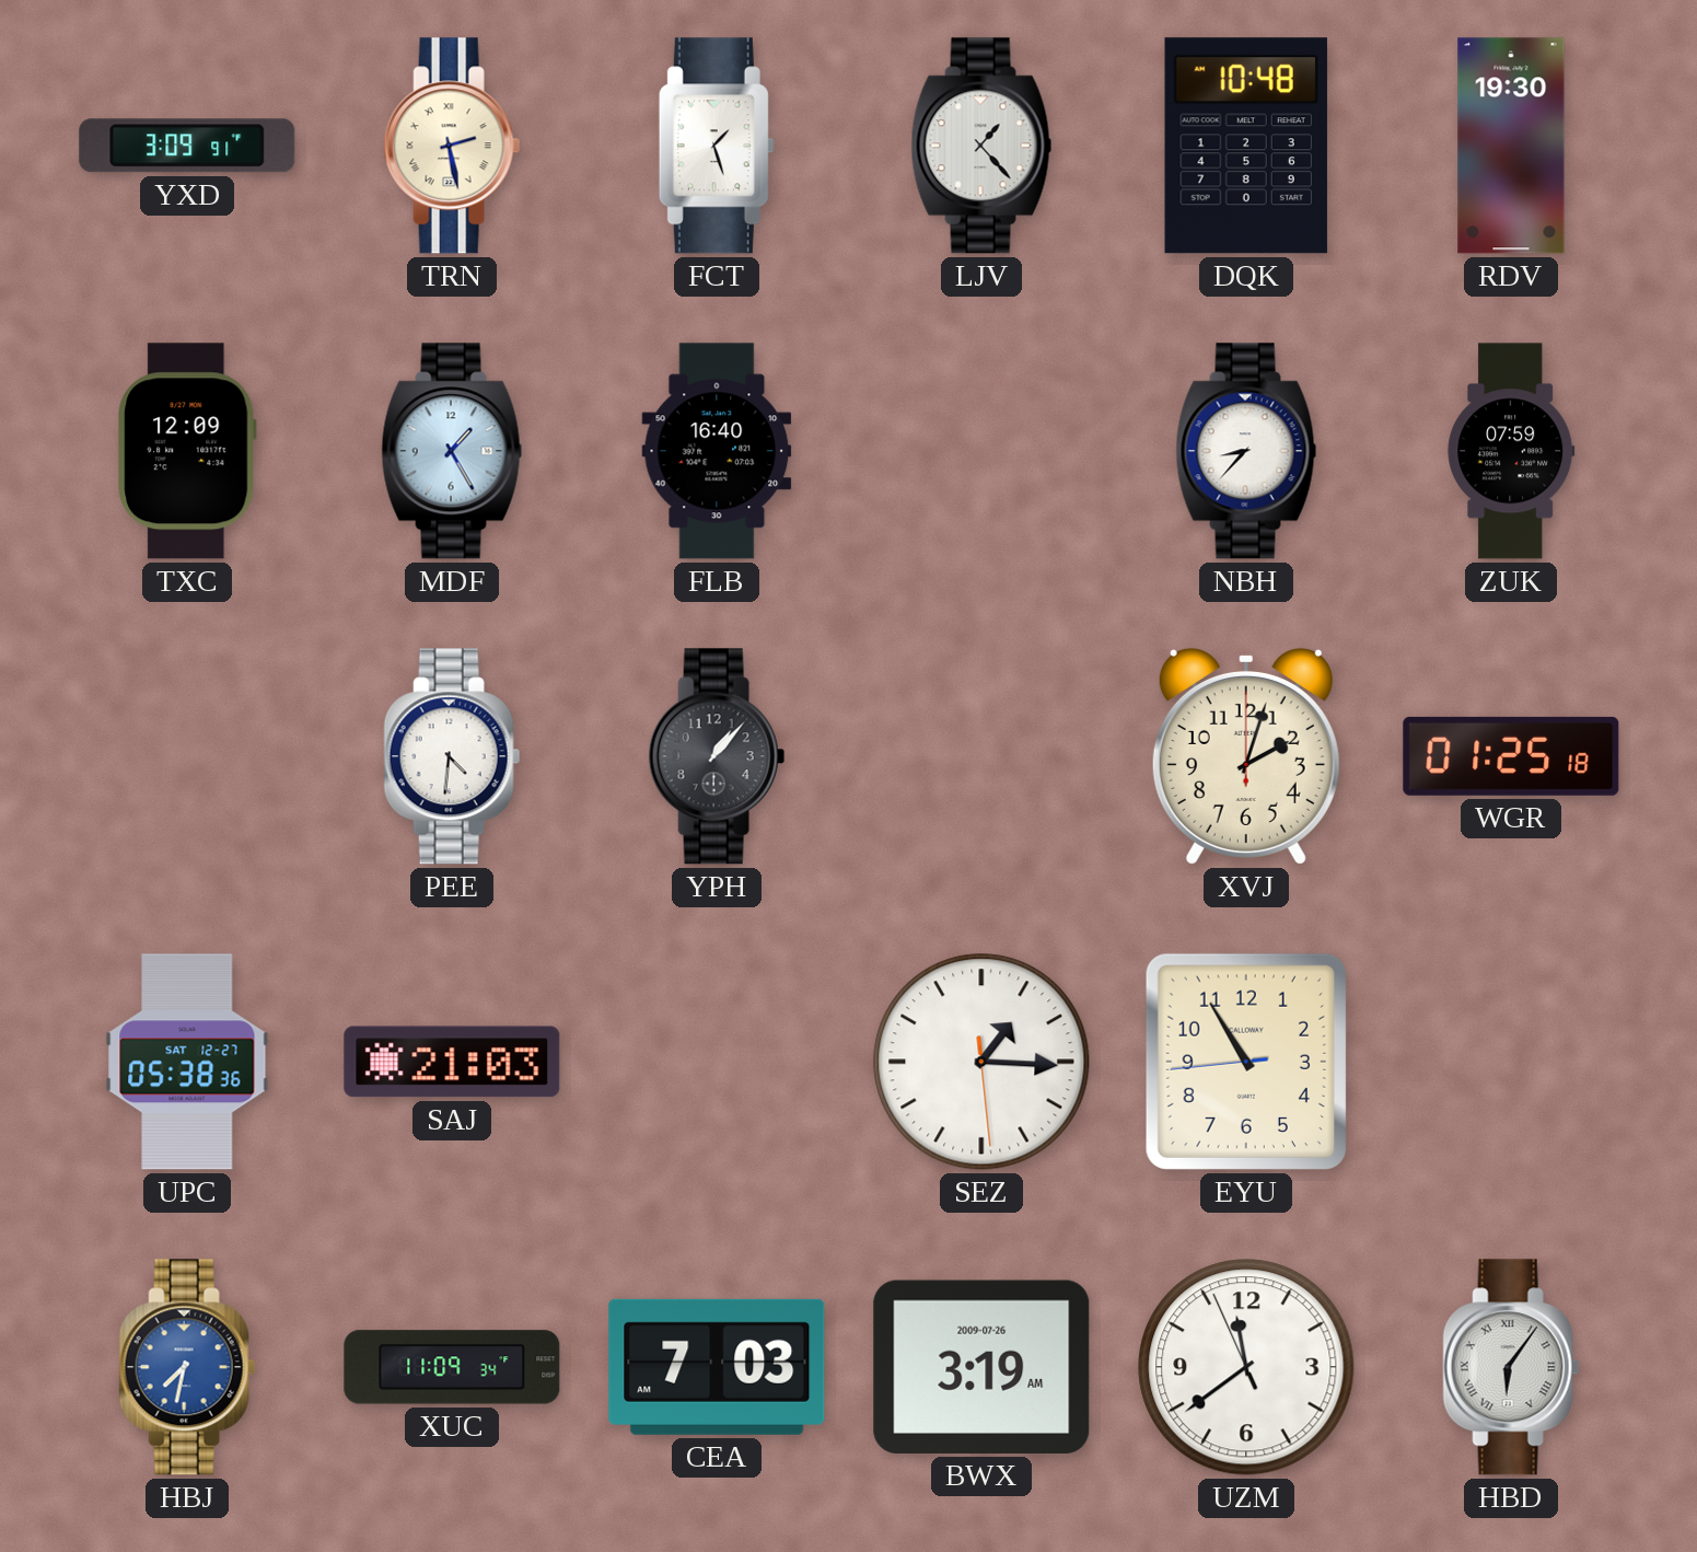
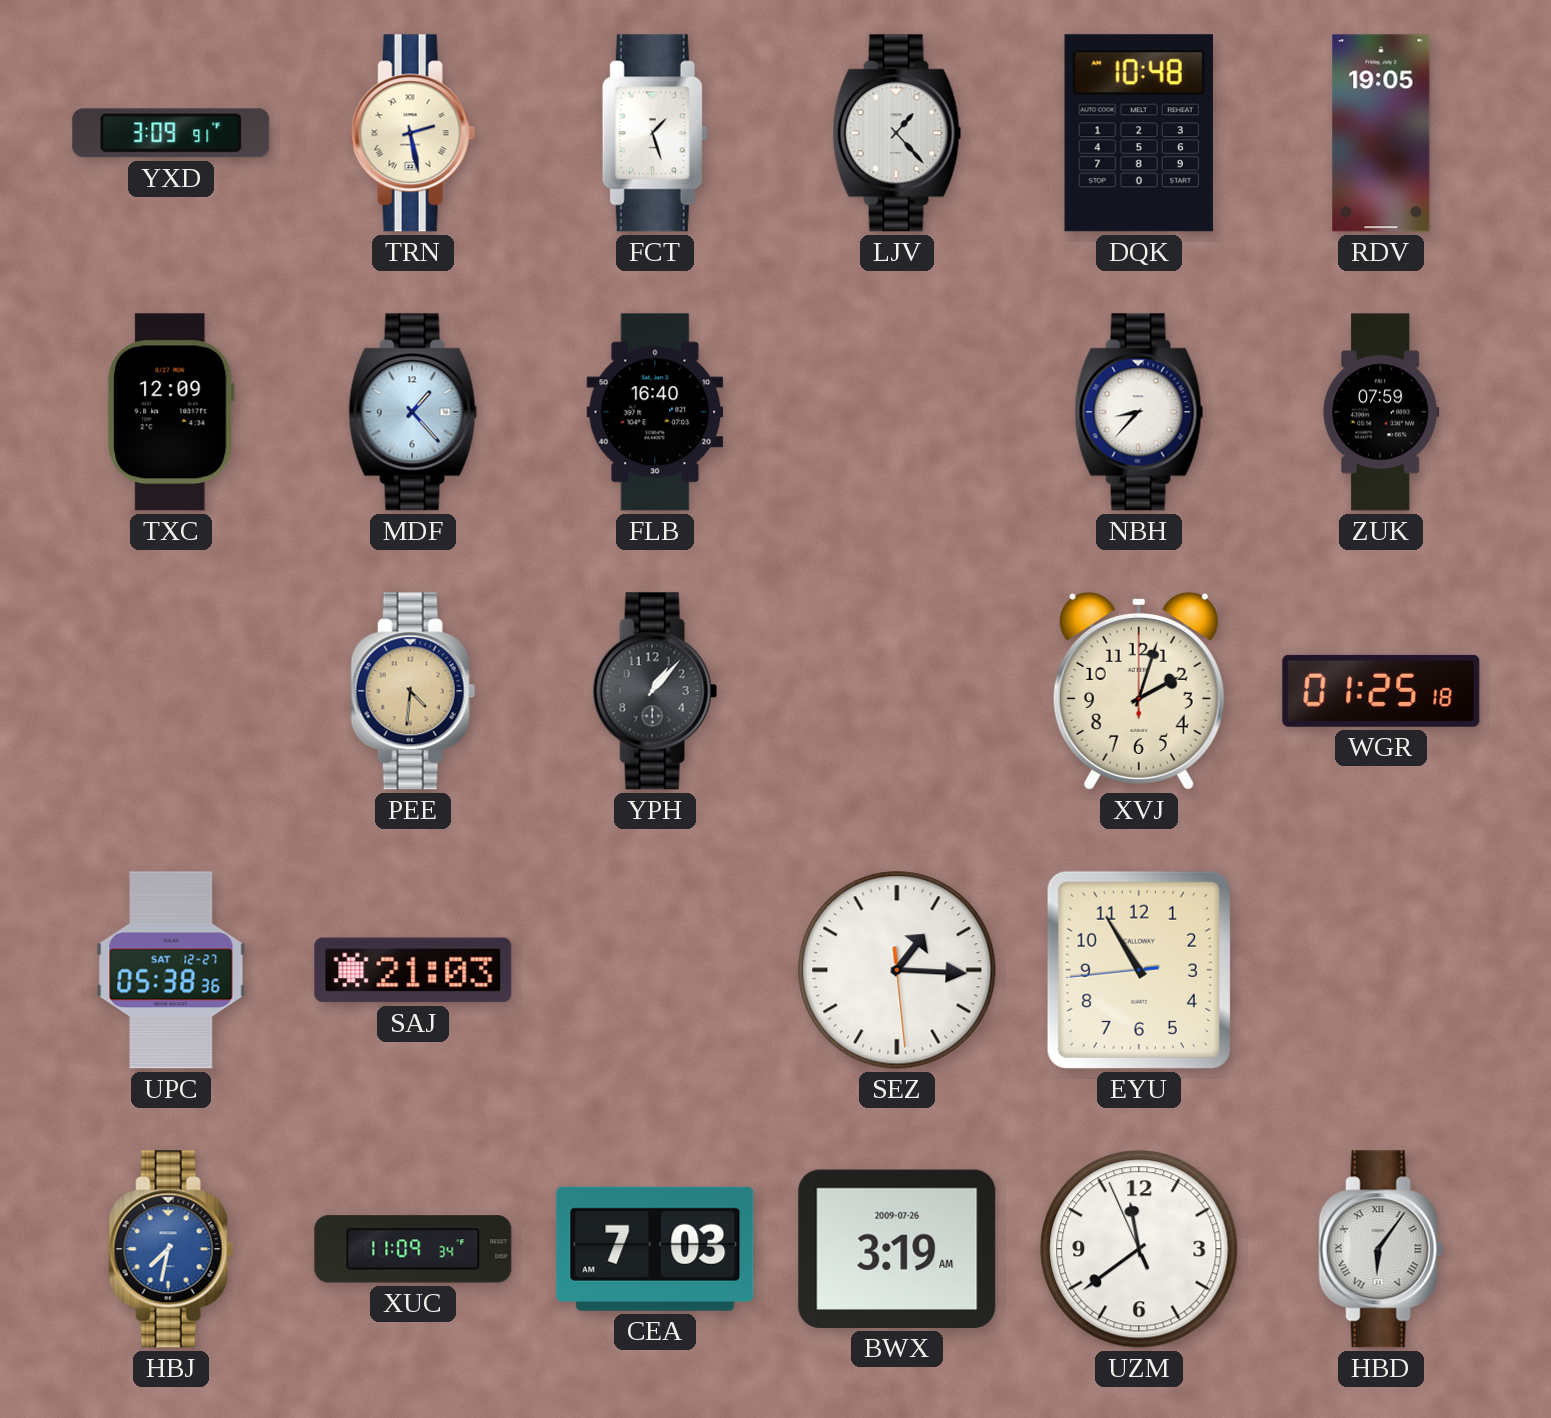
RDV: 19:30 -> 19:05
MDF: 1:25 -> 1:23
PEE dial: white -> champagne
